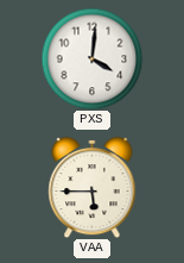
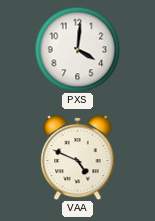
VAA: 5:45 -> 4:49
